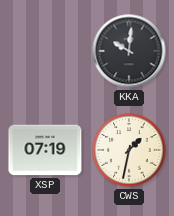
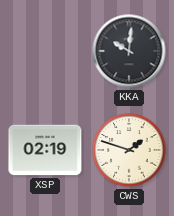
XSP: 07:19 -> 02:19
CWS: 1:32 -> 1:48
